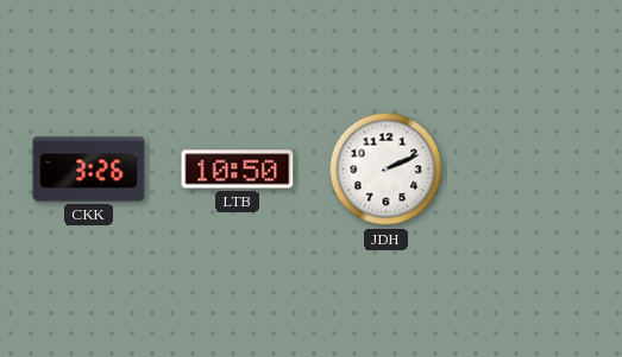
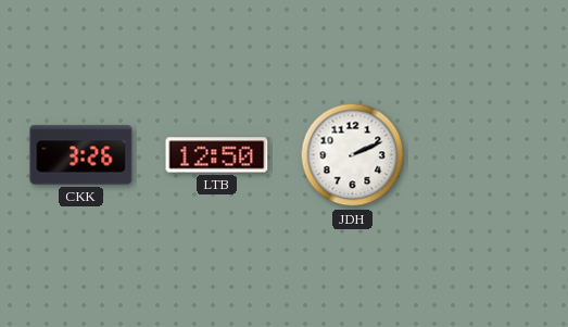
LTB: 10:50 -> 12:50
